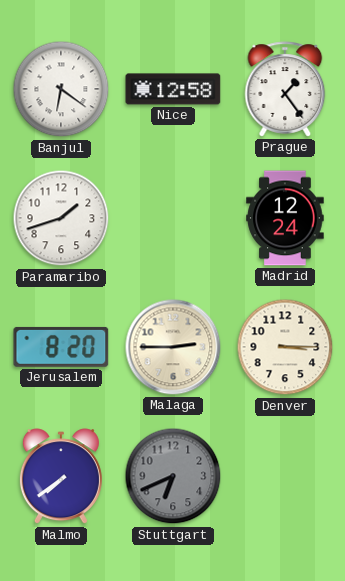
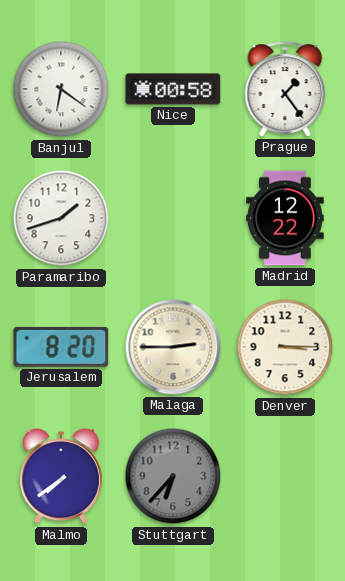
Nice: 12:58 -> 00:58
Madrid: 12:24 -> 12:22
Stuttgart: 6:41 -> 6:37
